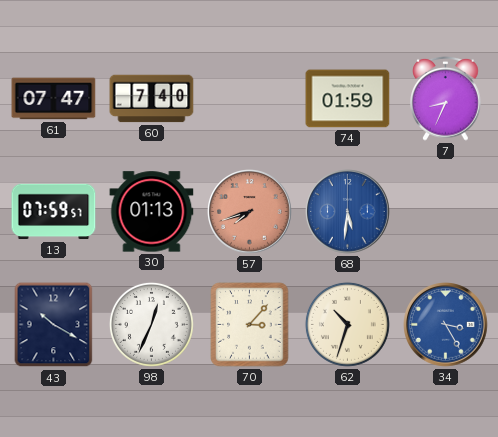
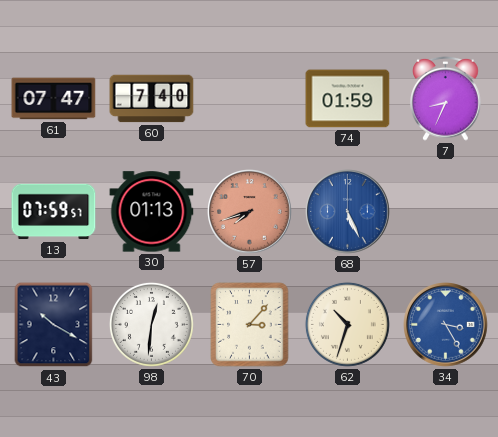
68: 5:31 -> 5:26
98: 12:34 -> 12:31
